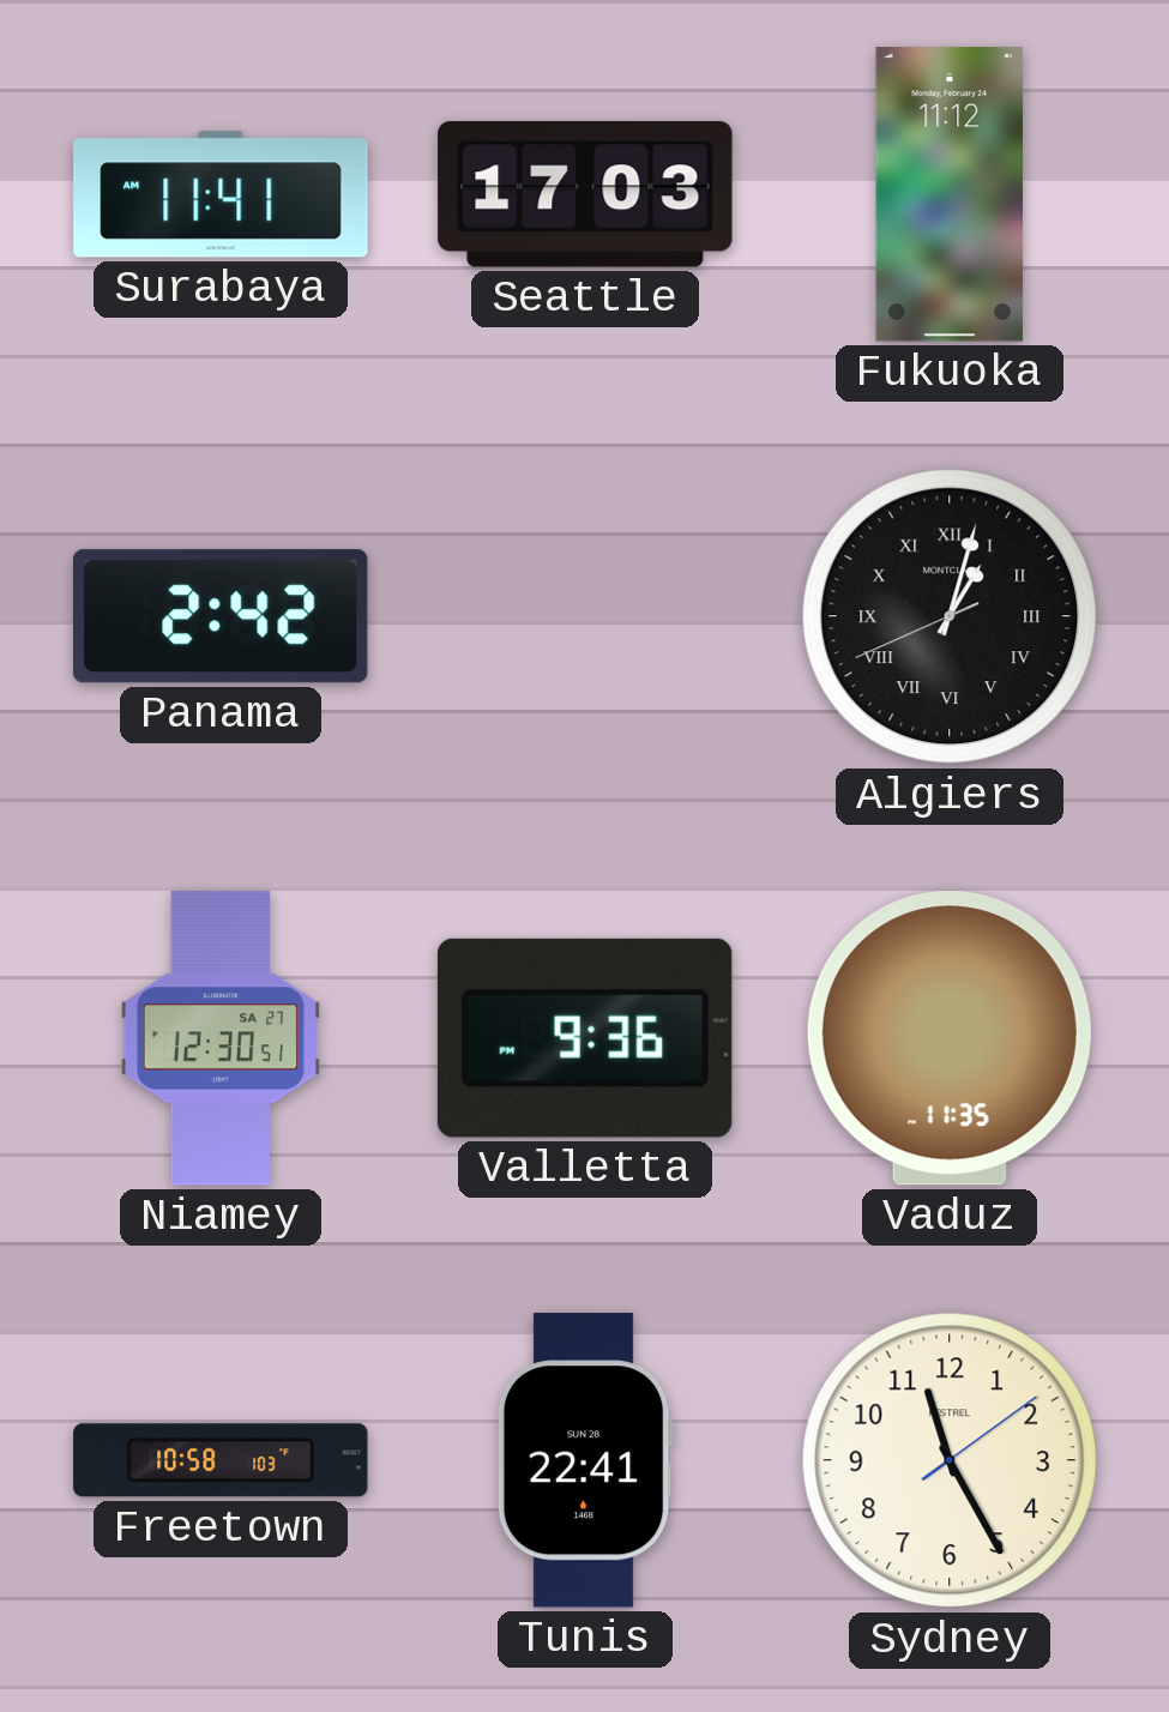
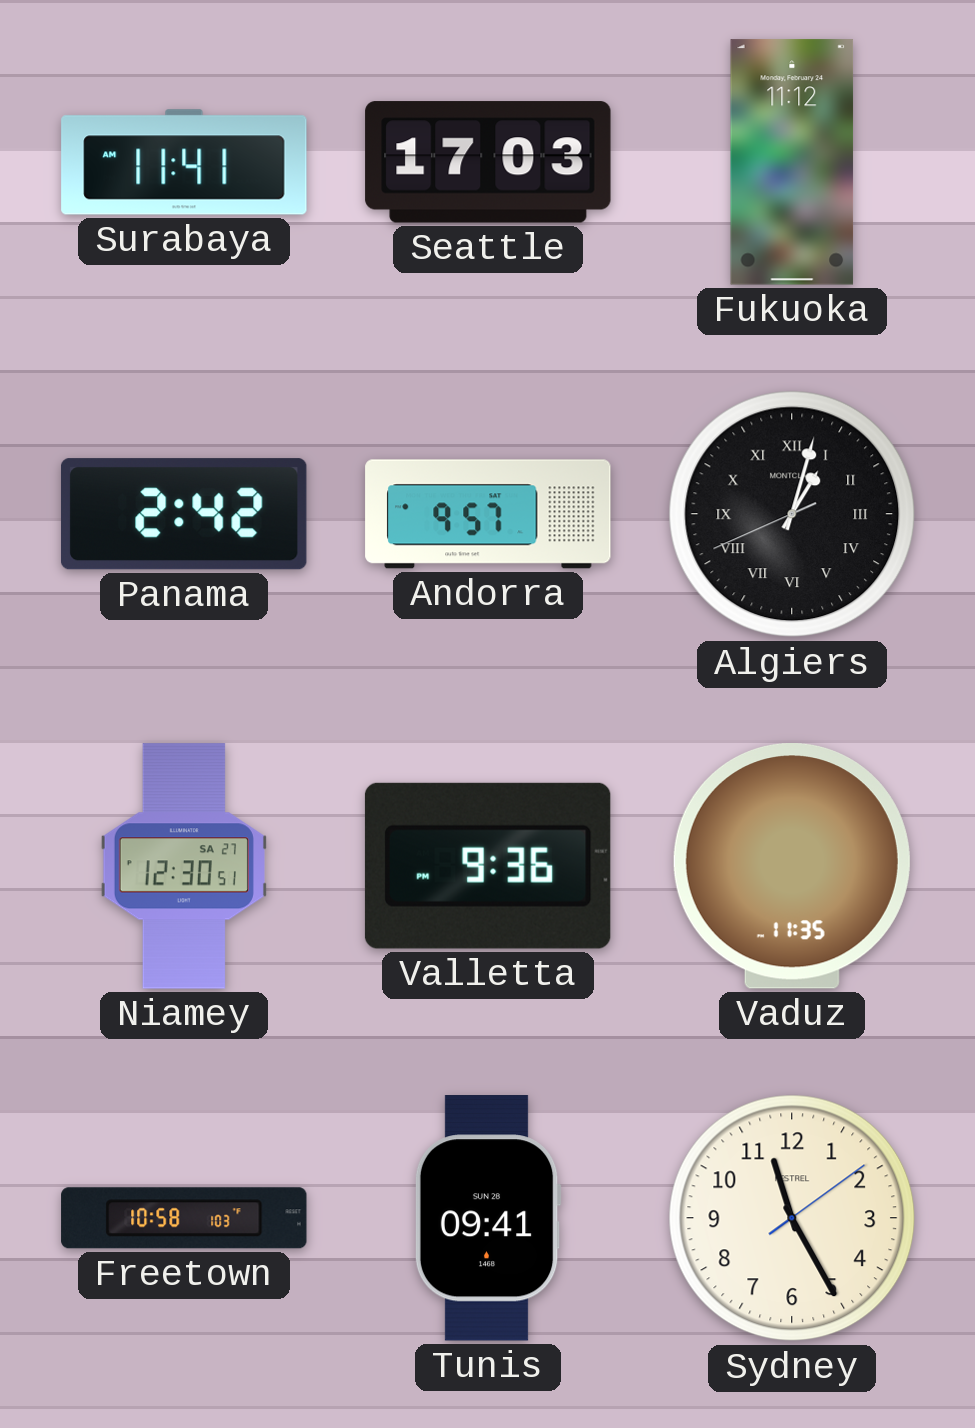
Andorra: none -> 9:57
Tunis: 22:41 -> 09:41
